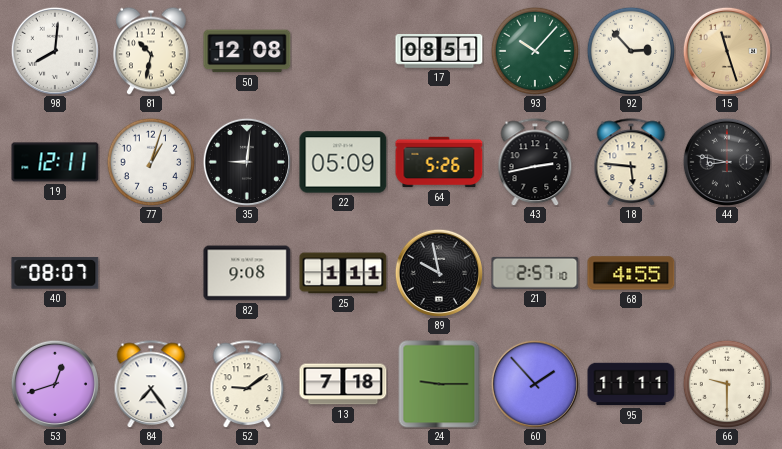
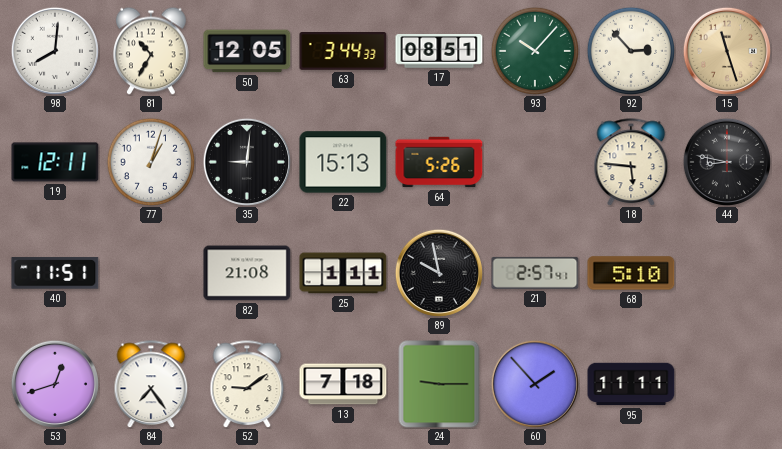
81: 10:32 -> 10:35
50: 12:08 -> 12:05
63: none -> 3:44
22: 05:09 -> 15:13
43: 2:43 -> none
40: 08:07 -> 11:51
82: 9:08 -> 21:08
21: 2:57:10 -> 2:57:41
68: 4:55 -> 5:10
66: 9:30 -> none
